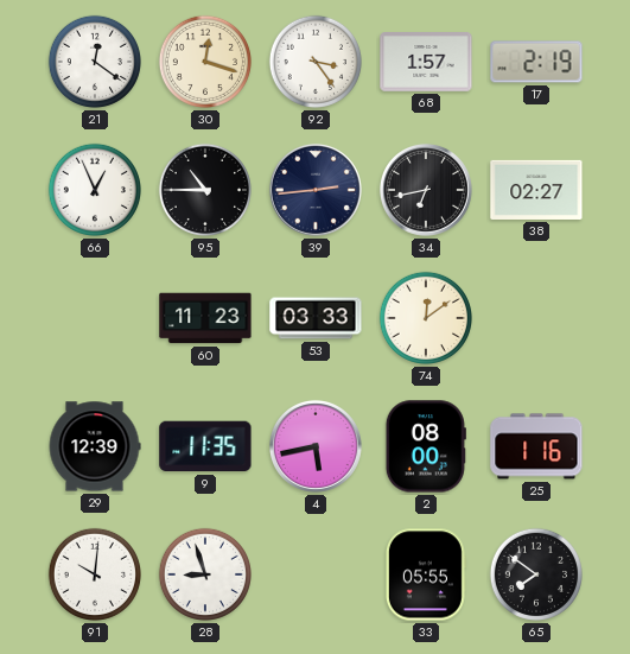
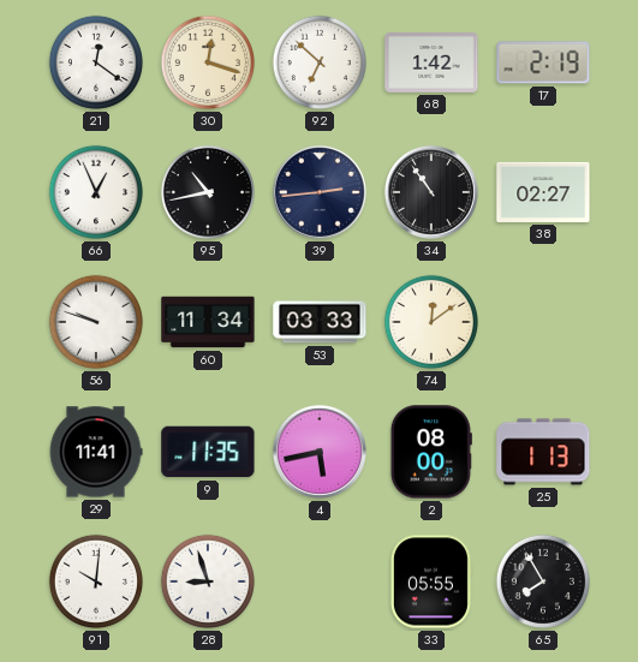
92: 3:24 -> 6:52
68: 1:57 -> 1:42
95: 10:45 -> 10:43
34: 6:43 -> 10:54
56: none -> 9:48
60: 11:23 -> 11:34
29: 12:39 -> 11:41
25: 1:16 -> 1:13
65: 7:51 -> 7:55
